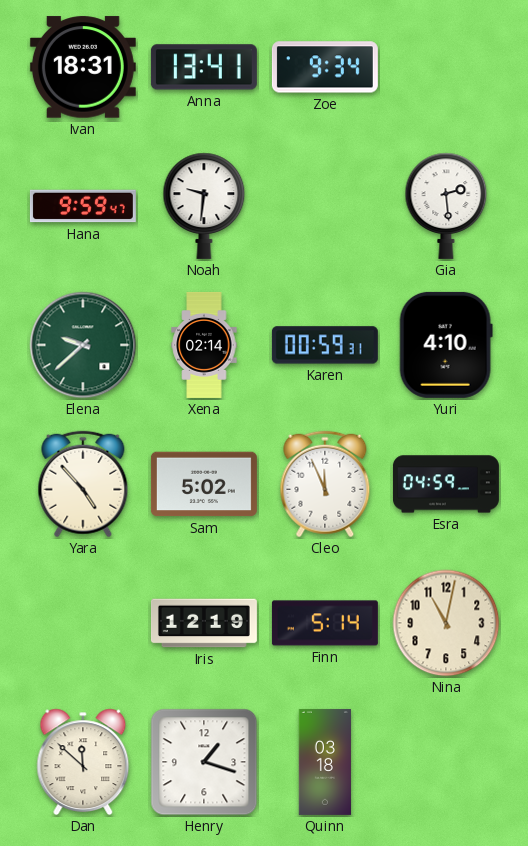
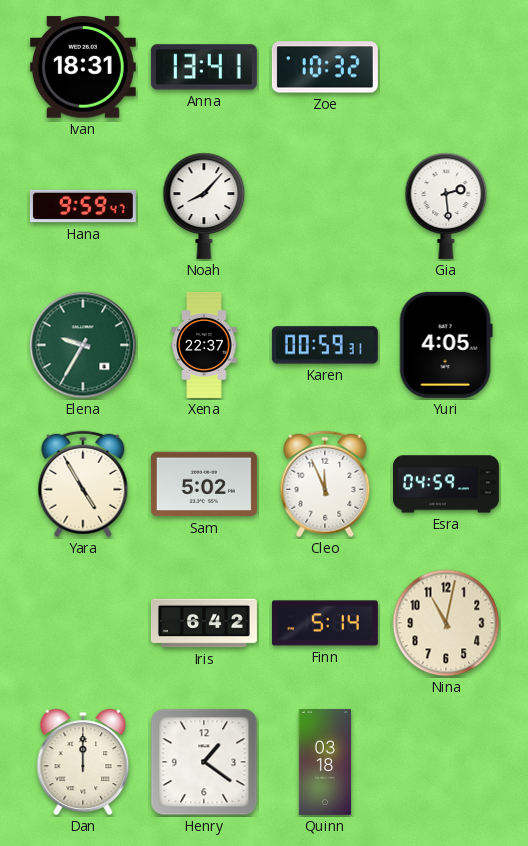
Zoe: 9:34 -> 10:32
Noah: 9:31 -> 8:07
Elena: 9:38 -> 9:35
Xena: 02:14 -> 22:37
Yuri: 4:10 -> 4:05
Yara: 4:53 -> 4:55
Iris: 12:19 -> 6:42
Dan: 11:52 -> 12:00
Henry: 1:18 -> 1:21
